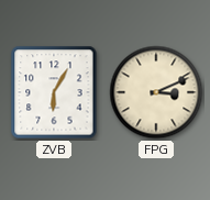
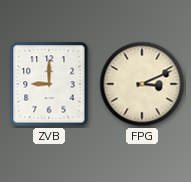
ZVB: 6:05 -> 9:00
